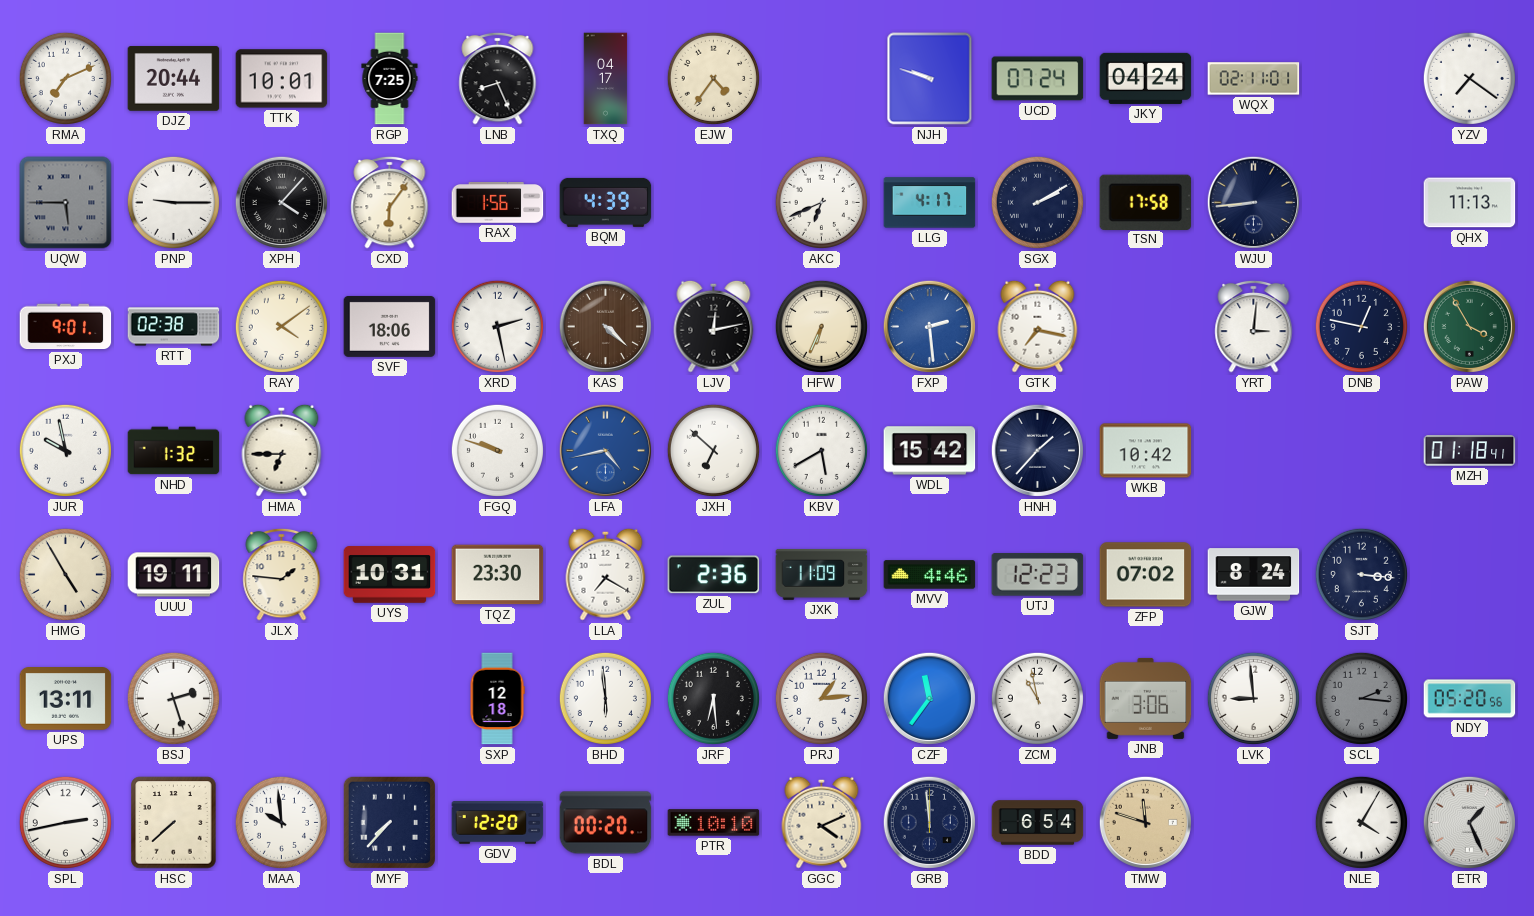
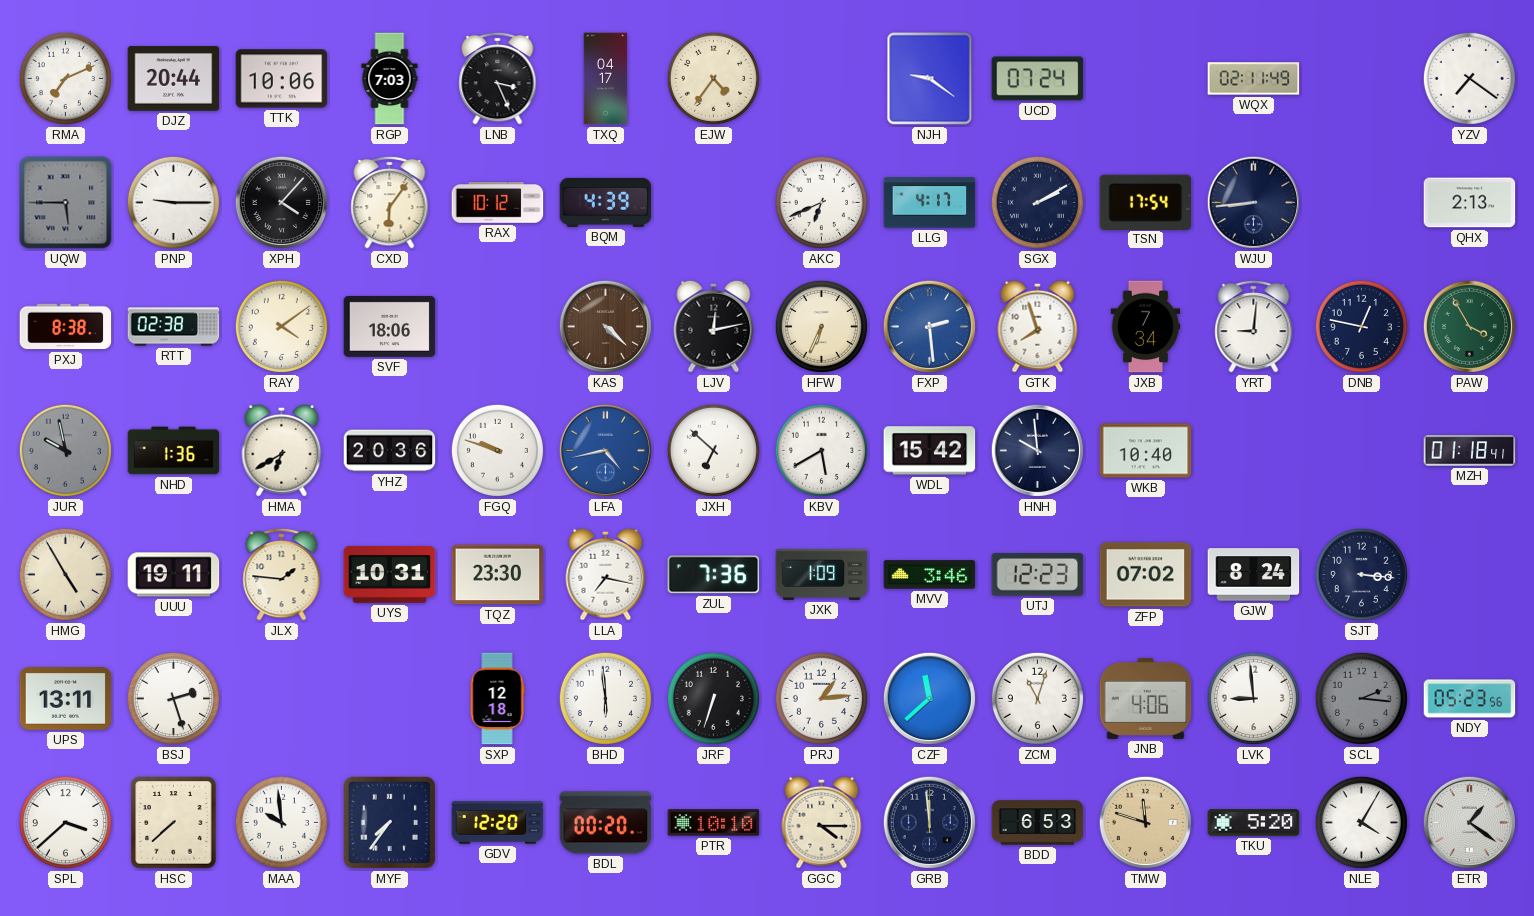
TTK: 10:01 -> 10:06
RGP: 7:25 -> 7:03
LNB: 8:26 -> 3:26
NJH: 9:48 -> 9:21
JKY: 04:24 -> none
WQX: 02:11:01 -> 02:11:49
RAX: 1:56 -> 10:12
TSN: 17:58 -> 17:54
QHX: 11:13 -> 2:13
PXJ: 9:01 -> 8:38
XRD: 2:28 -> none
GTK: 7:17 -> 7:57
JXB: none -> 7:34
YRT: 3:01 -> 9:01
JUR dial: white -> grey
NHD: 1:32 -> 1:36
HMA: 6:45 -> 6:40
YHZ: none -> 20:36
HNH: 1:37 -> 9:59
WKB: 10:42 -> 10:40
LLA: 7:20 -> 7:17
ZUL: 2:36 -> 7:36
JXK: 11:09 -> 1:09
MVV: 4:46 -> 3:46
JRF: 6:29 -> 6:33
CZF: 11:36 -> 11:38
ZCM: 10:58 -> 11:03
JNB: 3:06 -> 4:06
NDY: 05:20 -> 05:23
SPL: 2:43 -> 3:38
MYF: 7:37 -> 7:36
GGC: 4:11 -> 4:15
BDD: 6:54 -> 6:53
TKU: none -> 5:20
ETR: 1:26 -> 1:21
